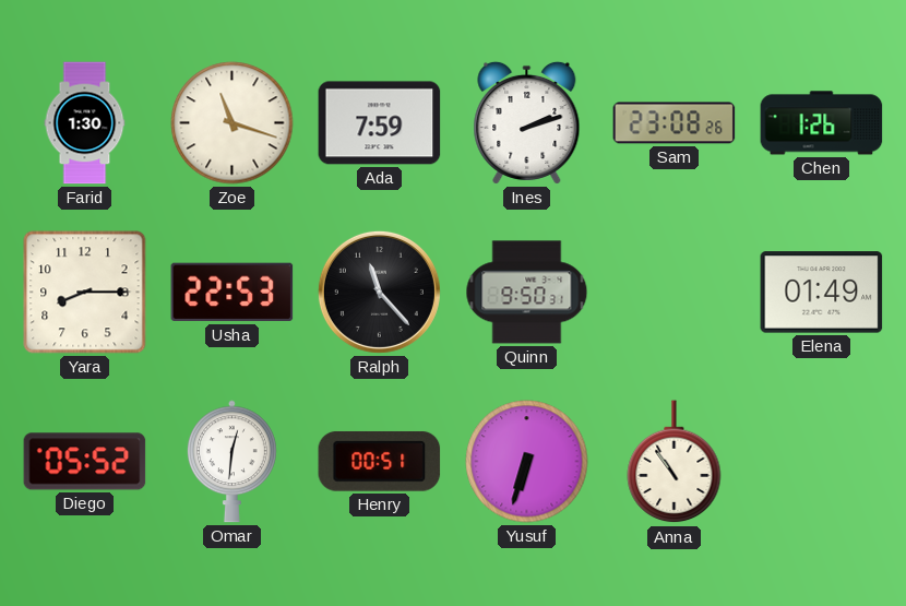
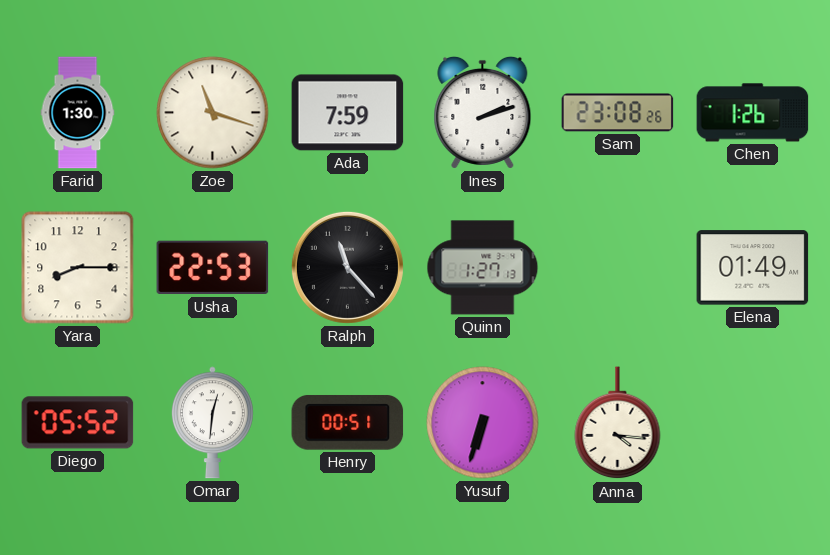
Quinn: 9:50 -> 1:27
Anna: 10:54 -> 4:16
